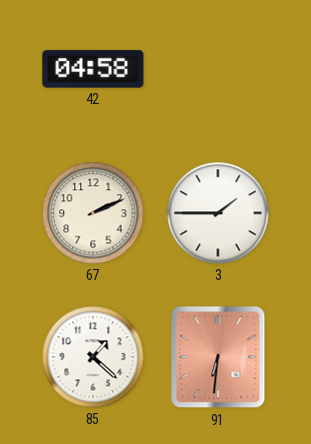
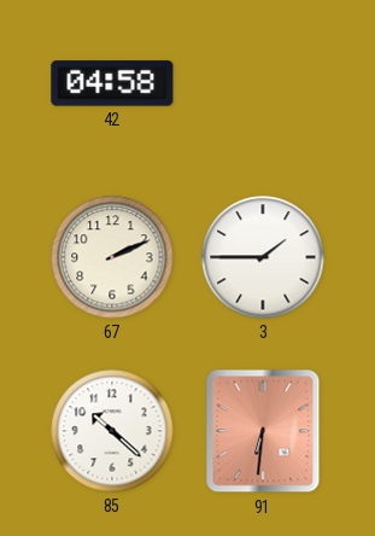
85: 1:22 -> 10:22
